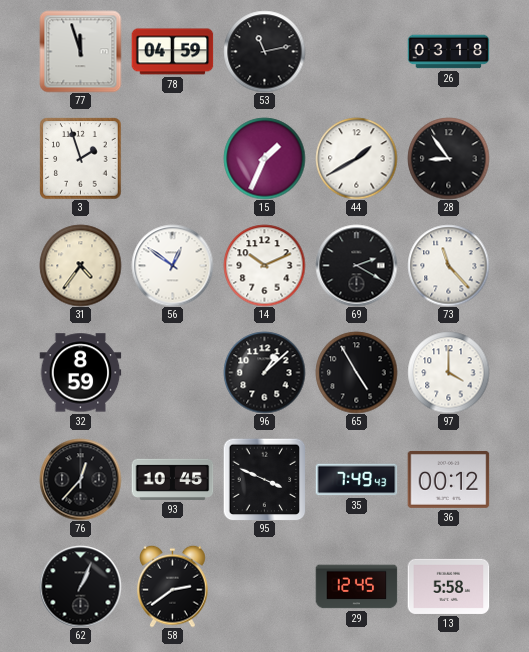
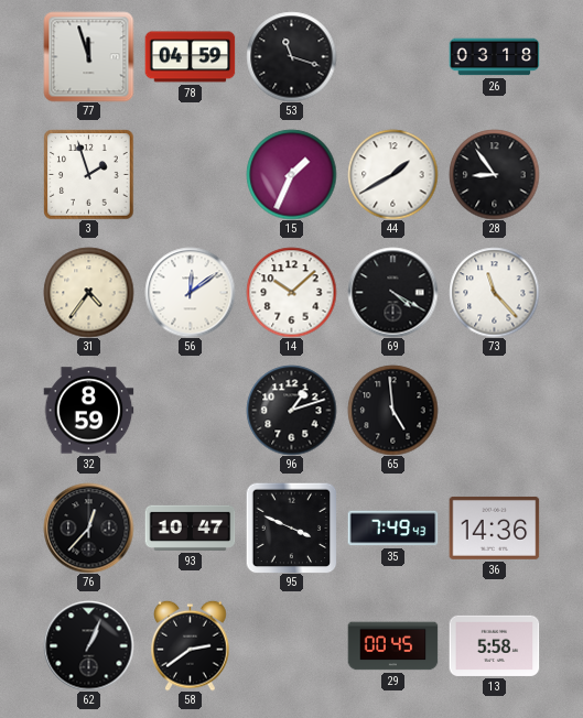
53: 11:13 -> 11:18
56: 12:51 -> 12:09
14: 10:11 -> 10:08
69: 2:20 -> 4:20
96: 1:08 -> 1:12
65: 4:55 -> 4:59
97: 4:00 -> none
93: 10:45 -> 10:47
36: 00:12 -> 14:36
29: 12:45 -> 00:45
